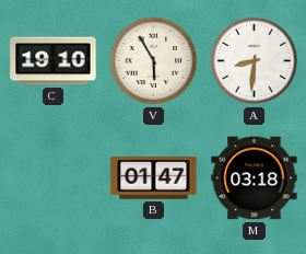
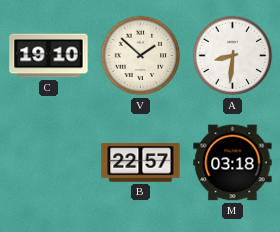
V: 5:55 -> 1:52
B: 01:47 -> 22:57
